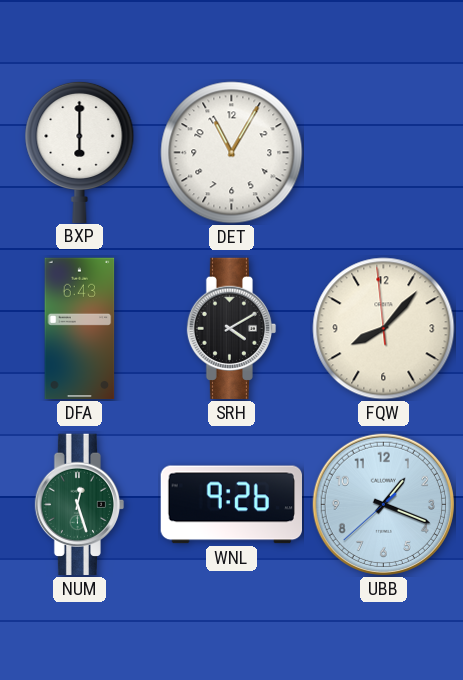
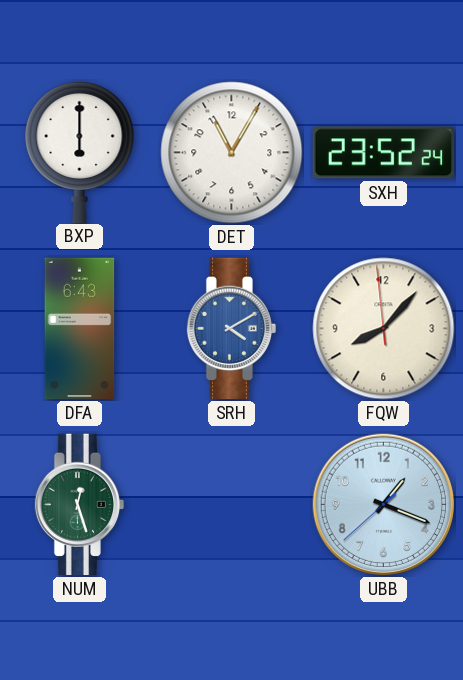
SXH: none -> 23:52
SRH dial: black -> blue
WNL: 9:26 -> none
